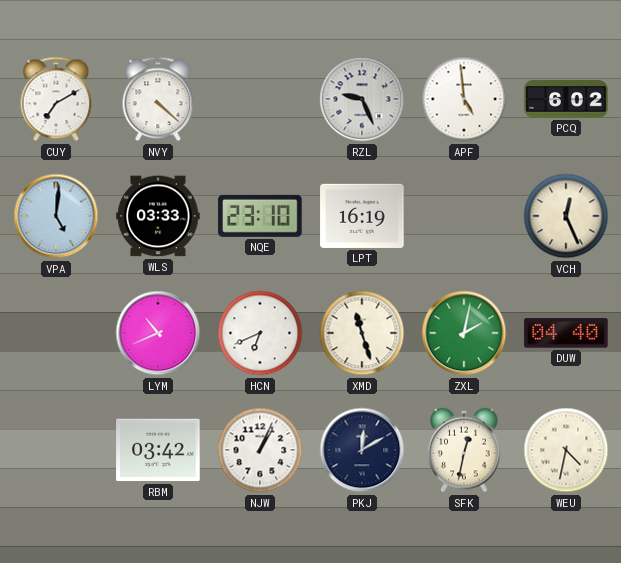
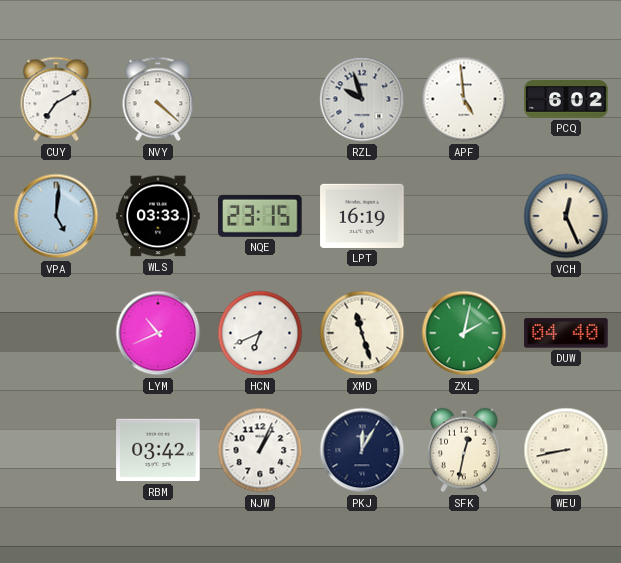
RZL: 9:26 -> 9:57
NQE: 23:10 -> 23:15
PKJ: 12:10 -> 12:05
WEU: 4:32 -> 8:43
